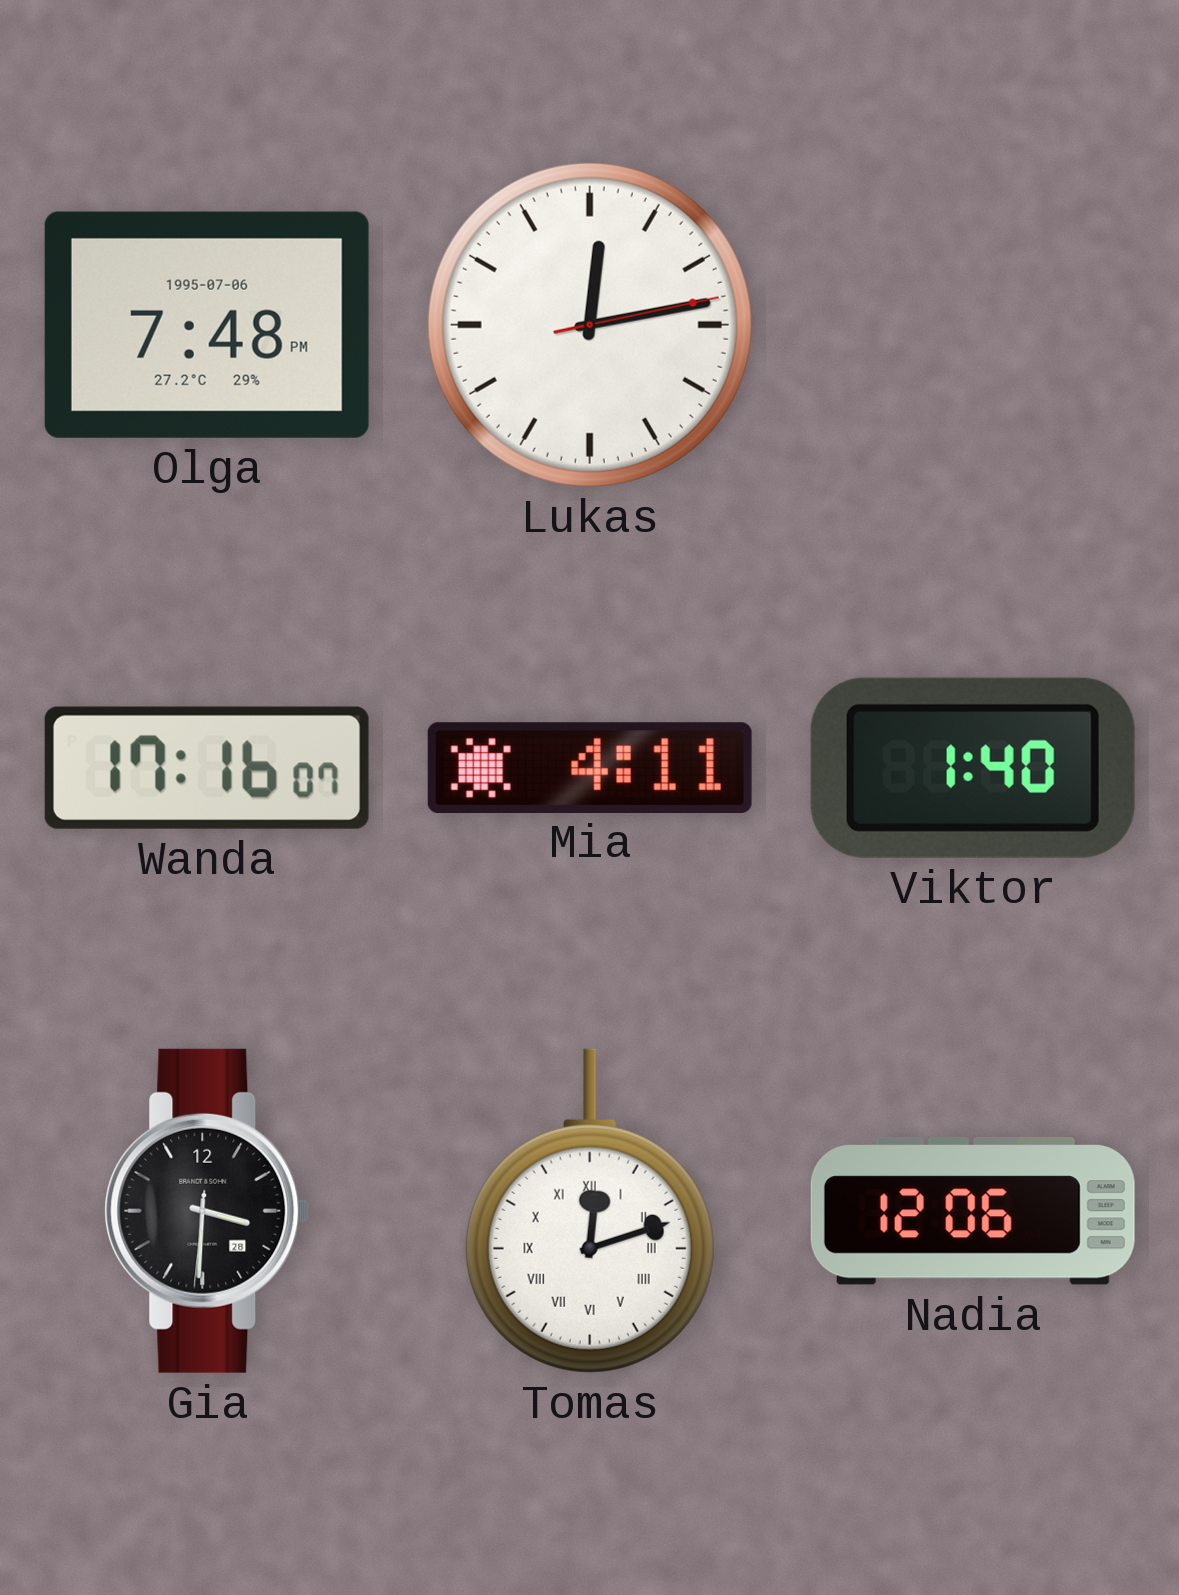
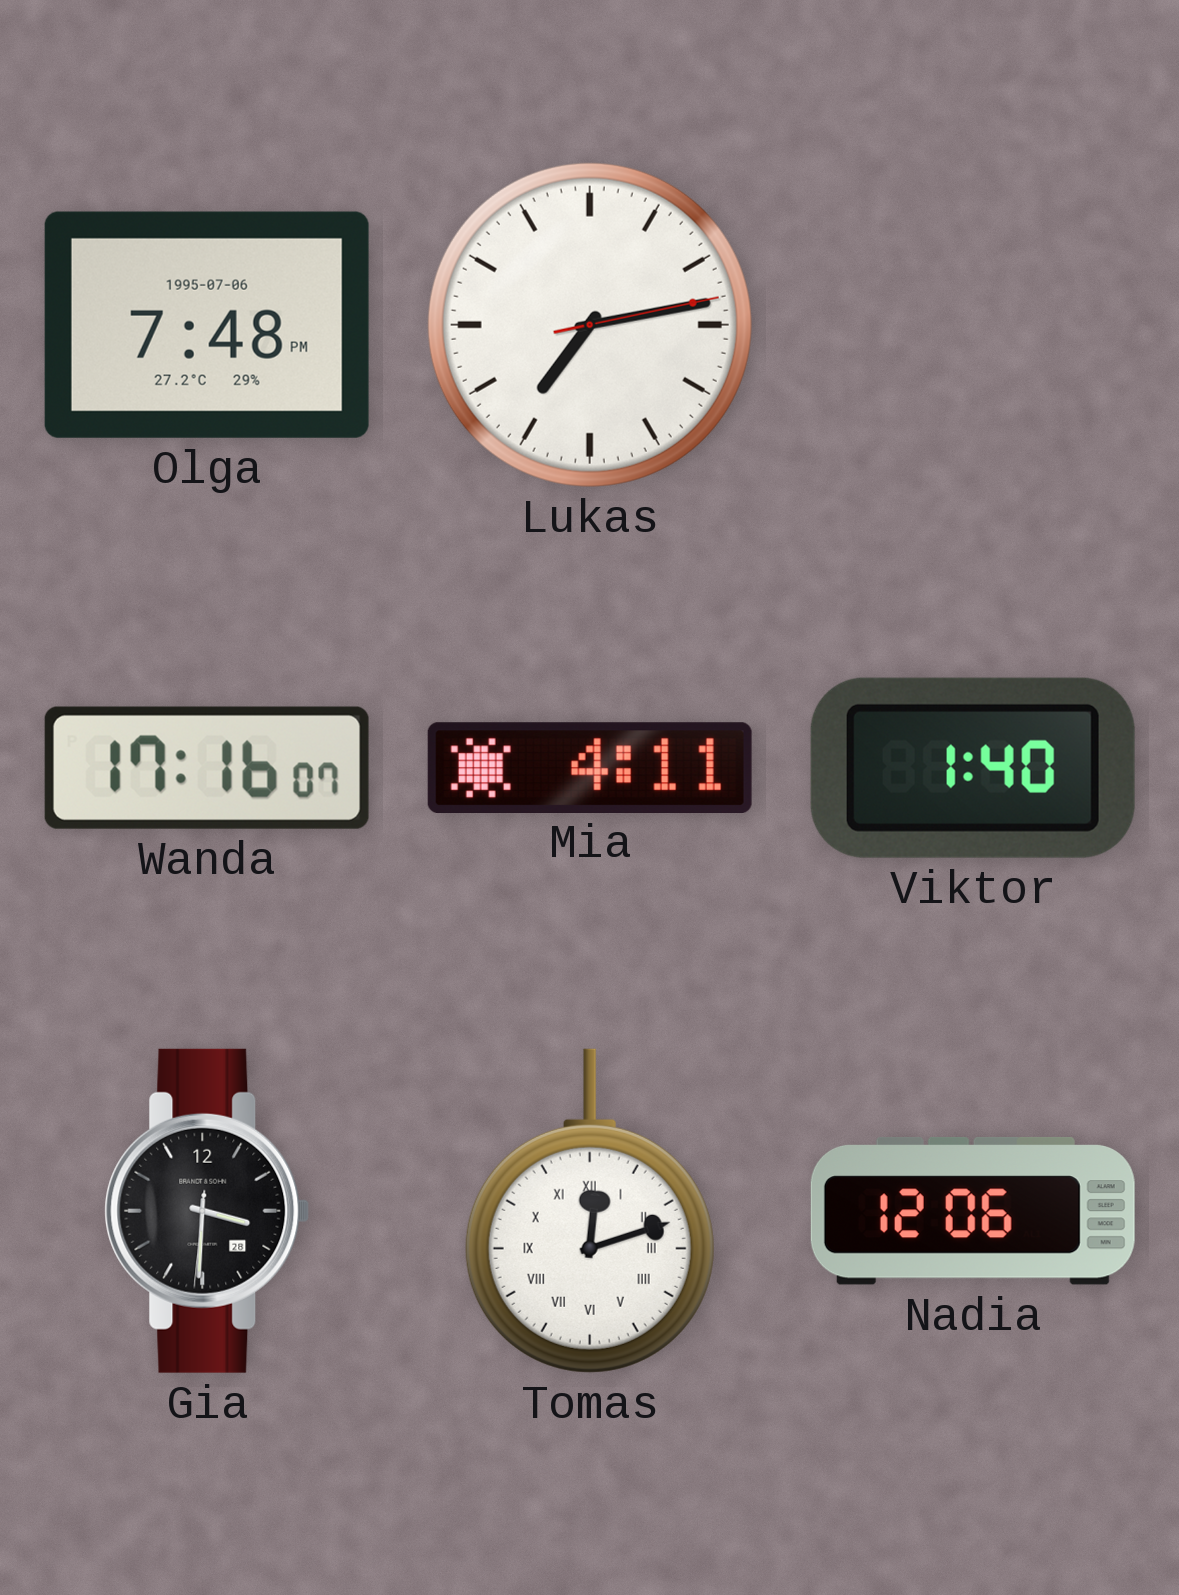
Lukas: 12:13 -> 7:13
